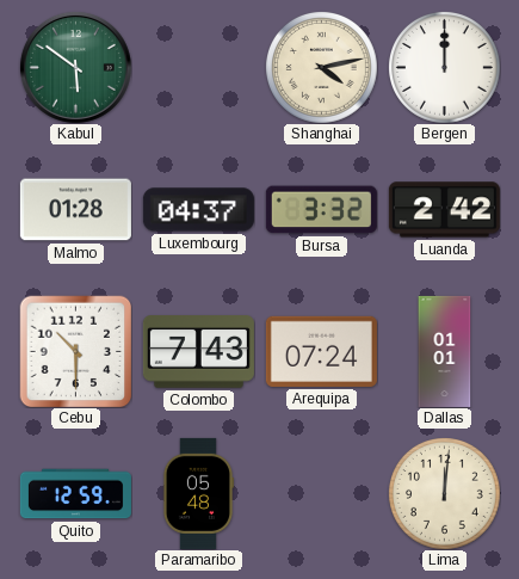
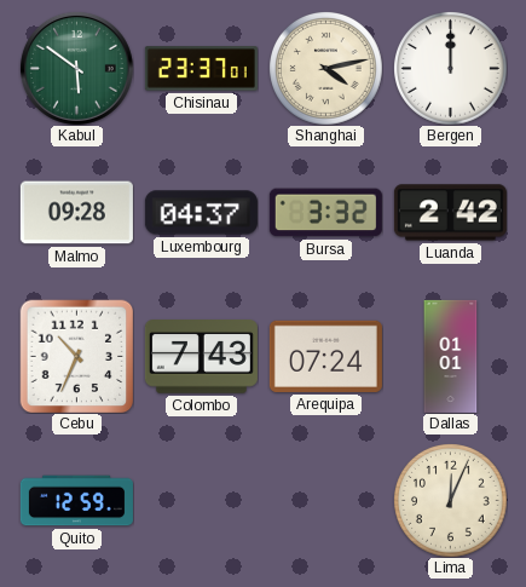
Chisinau: none -> 23:37
Malmo: 01:28 -> 09:28
Cebu: 10:30 -> 10:34
Paramaribo: 05:48 -> none
Lima: 12:01 -> 12:04
